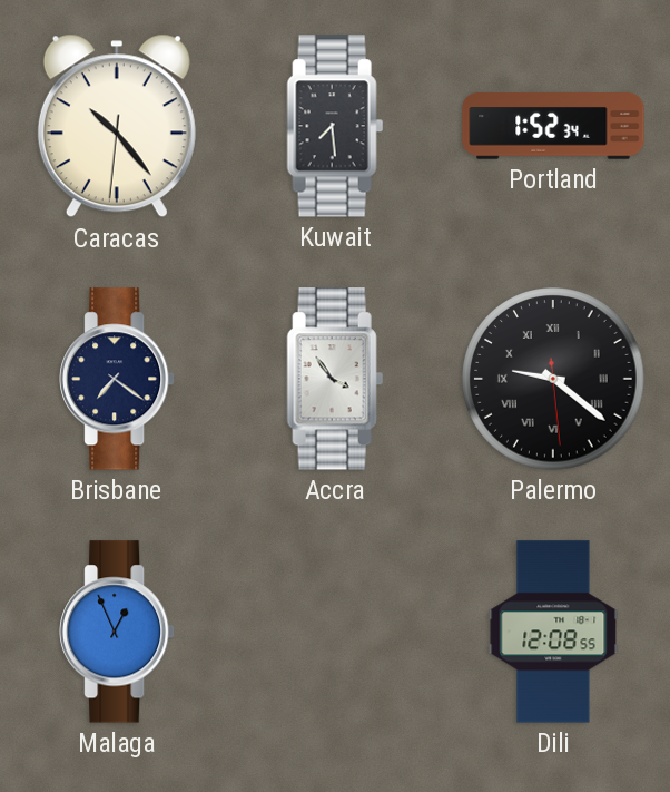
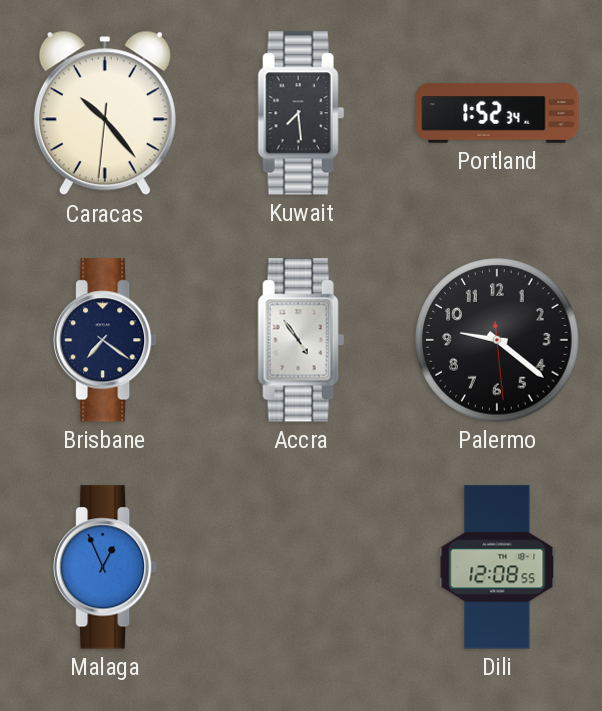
Accra: 3:54 -> 4:54
Palermo numerals: Roman -> Arabic
